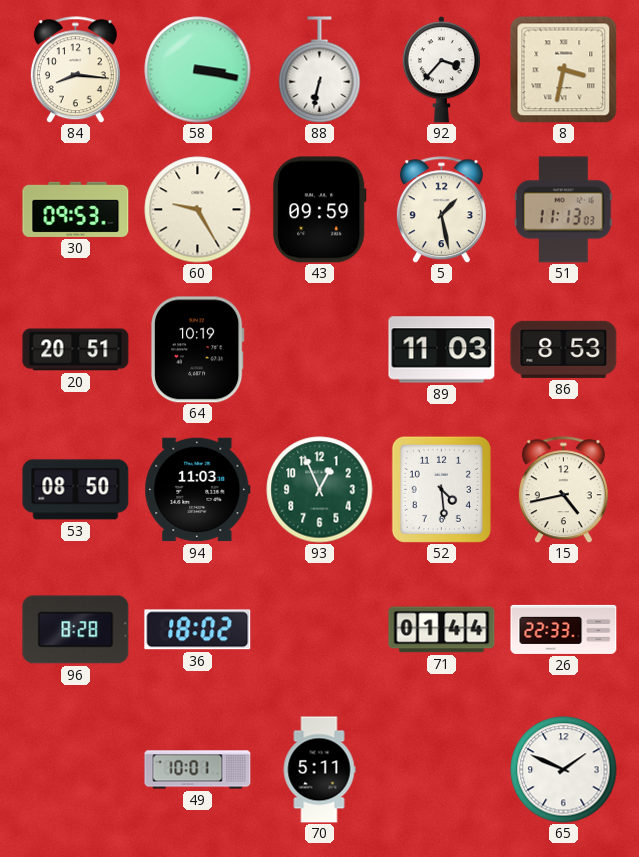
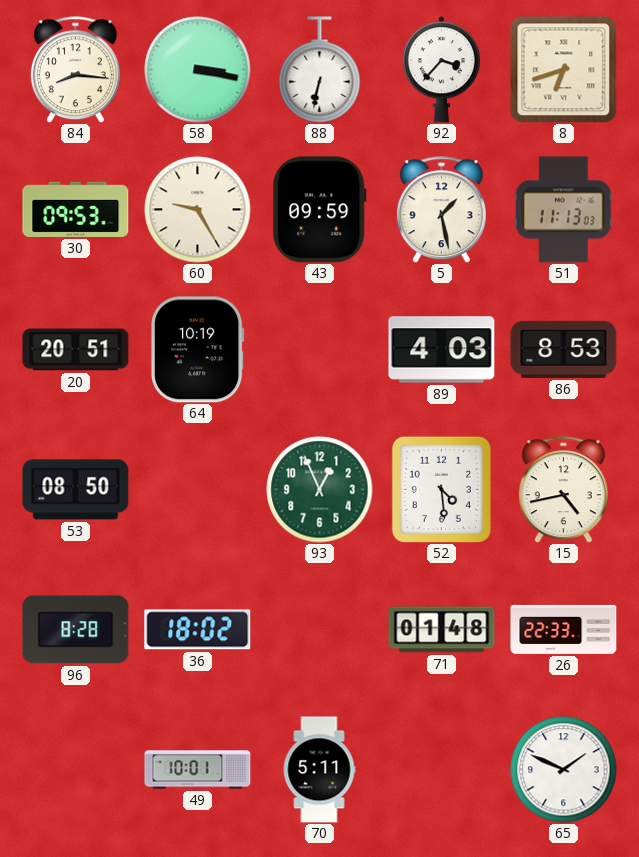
8: 3:32 -> 6:42
89: 11:03 -> 4:03
94: 11:03 -> none
71: 01:44 -> 01:48
